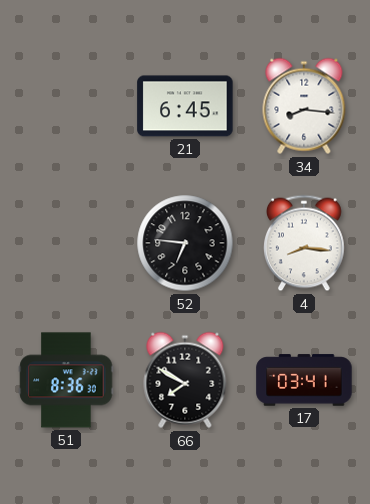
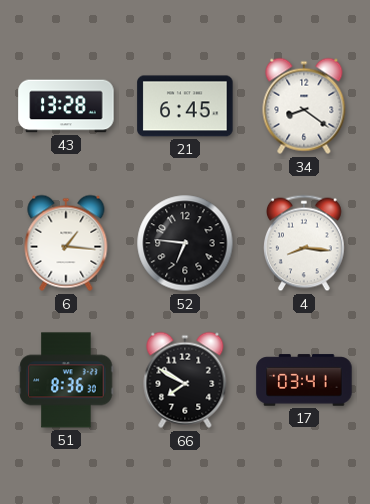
43: none -> 13:28
34: 8:16 -> 8:21
6: none -> 1:16
